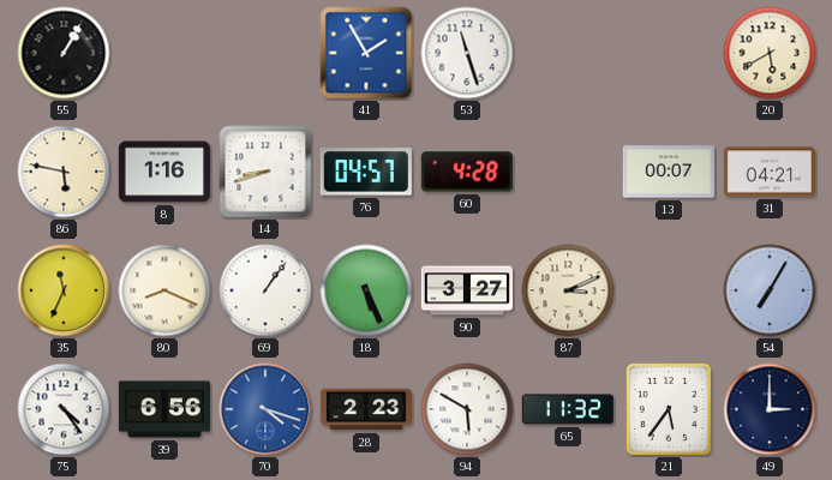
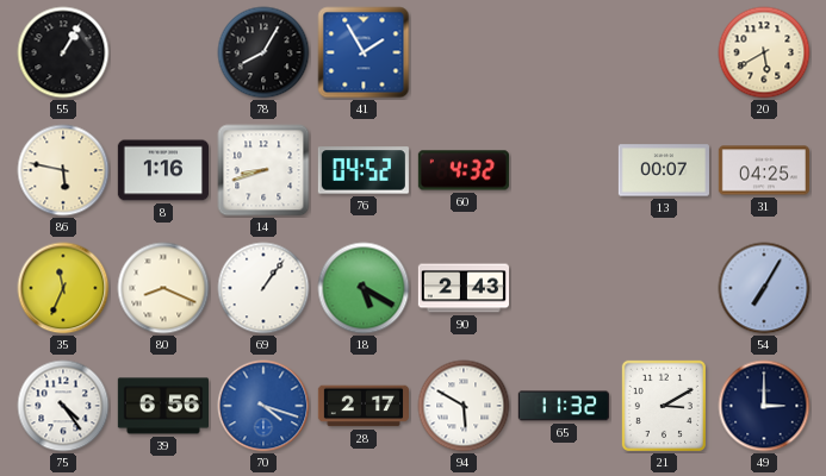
78: none -> 8:05
53: 11:27 -> none
76: 04:57 -> 04:52
60: 4:28 -> 4:32
31: 04:21 -> 04:25
18: 5:26 -> 5:20
90: 3:27 -> 2:43
87: 3:11 -> none
28: 2:23 -> 2:17
21: 5:36 -> 3:10
